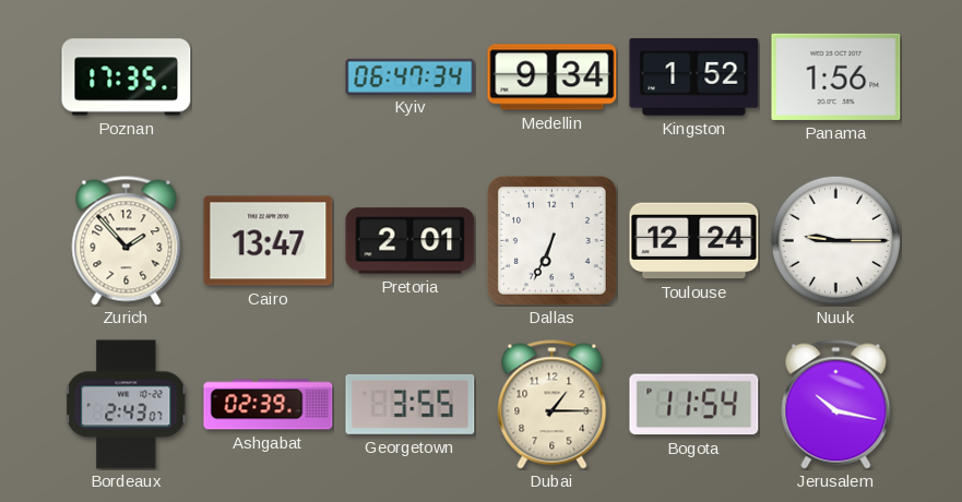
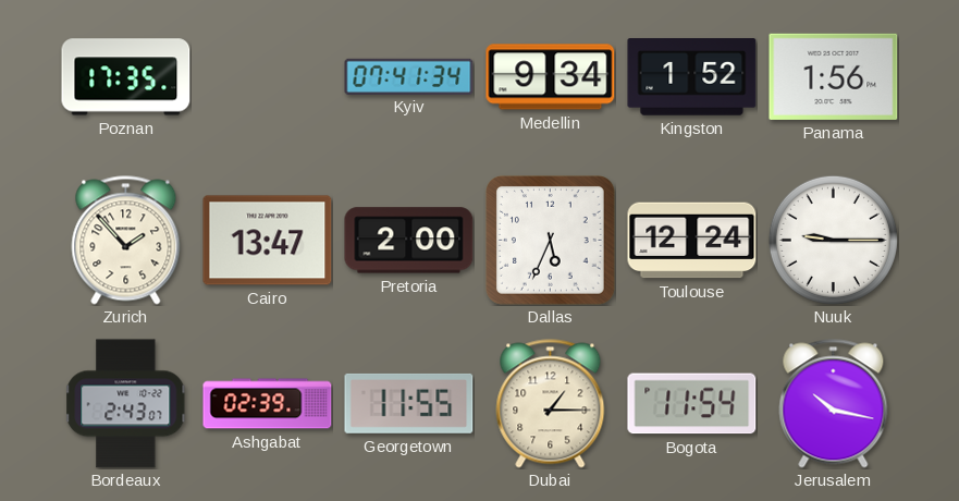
Kyiv: 06:47 -> 07:41
Pretoria: 2:01 -> 2:00
Dallas: 6:34 -> 5:34
Georgetown: 3:55 -> 11:55
